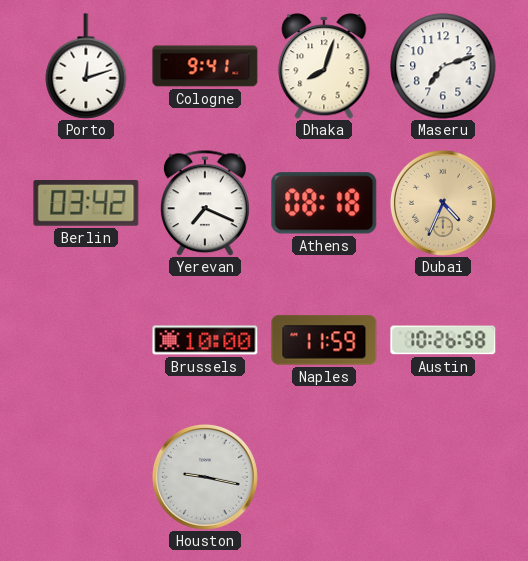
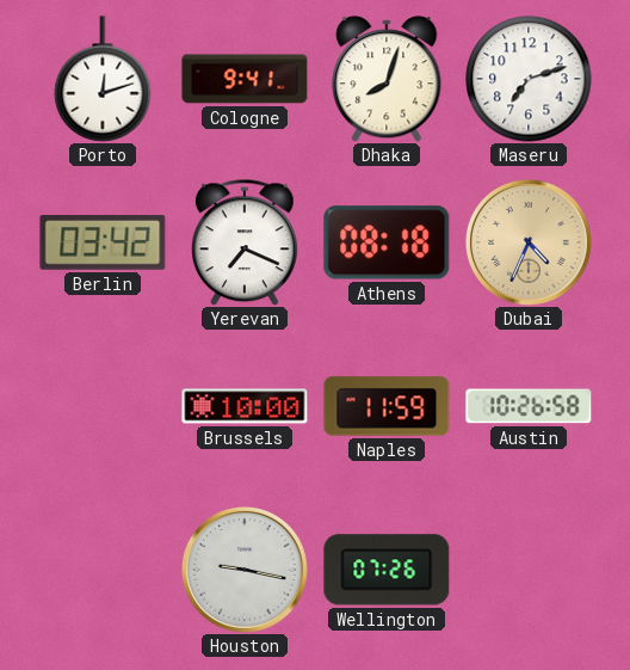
Wellington: none -> 07:26
